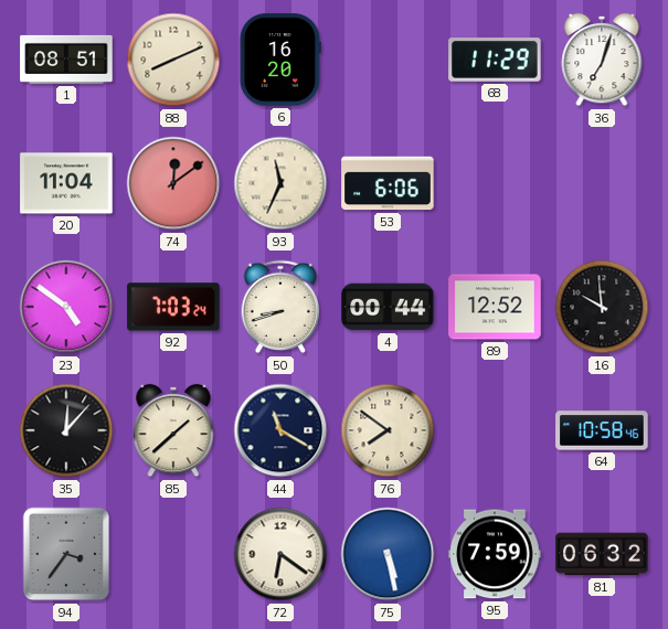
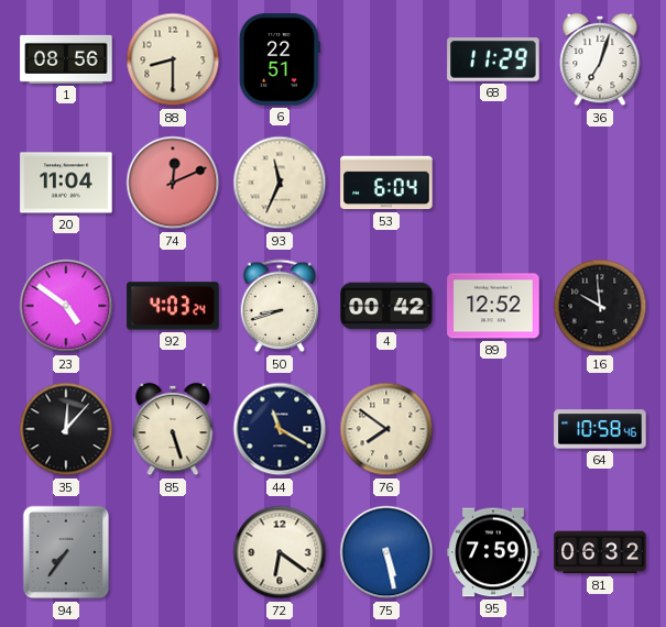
1: 08:51 -> 08:56
88: 8:11 -> 8:30
6: 16:20 -> 22:51
74: 12:09 -> 12:11
53: 6:06 -> 6:04
92: 7:03 -> 4:03
4: 00:44 -> 00:42
85: 1:38 -> 5:27
94: 3:36 -> 7:36
